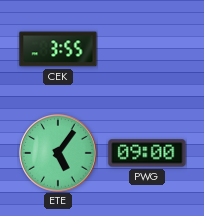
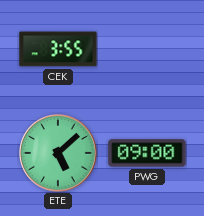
ETE: 5:06 -> 5:08
